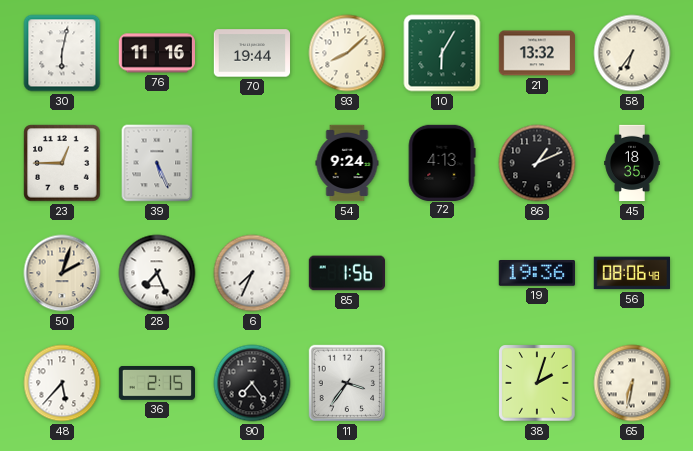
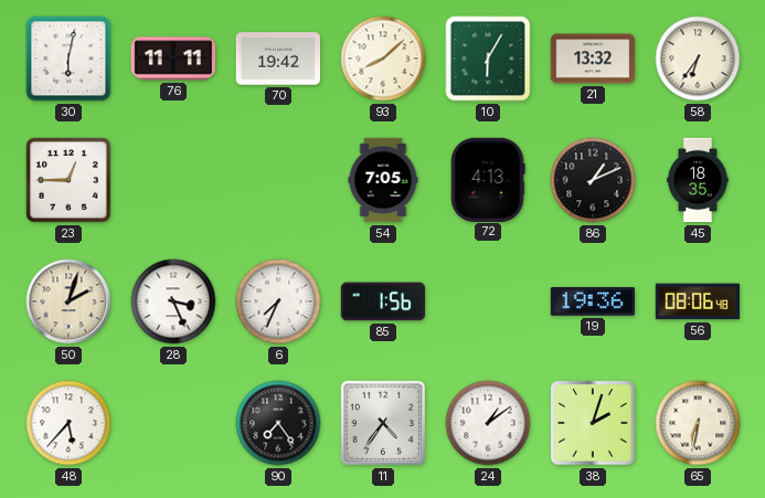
76: 11:16 -> 11:11
70: 19:44 -> 19:42
39: 5:26 -> none
54: 9:24 -> 7:05
28: 7:26 -> 3:26
36: 2:15 -> none
11: 3:36 -> 4:36
24: none -> 1:09
